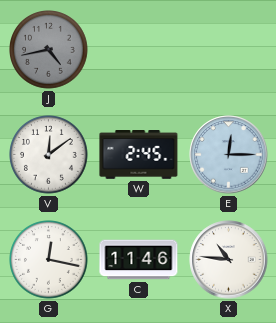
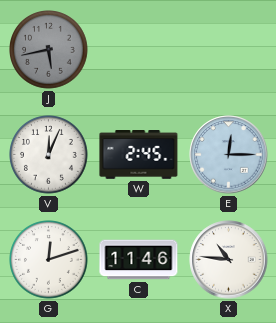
J: 4:43 -> 5:43
V: 12:09 -> 12:04
G: 12:17 -> 12:12
